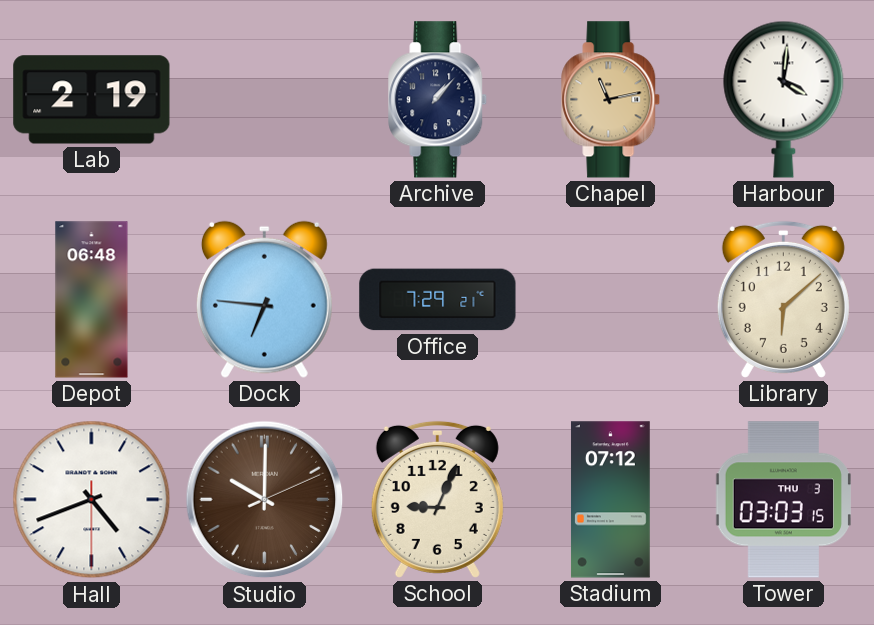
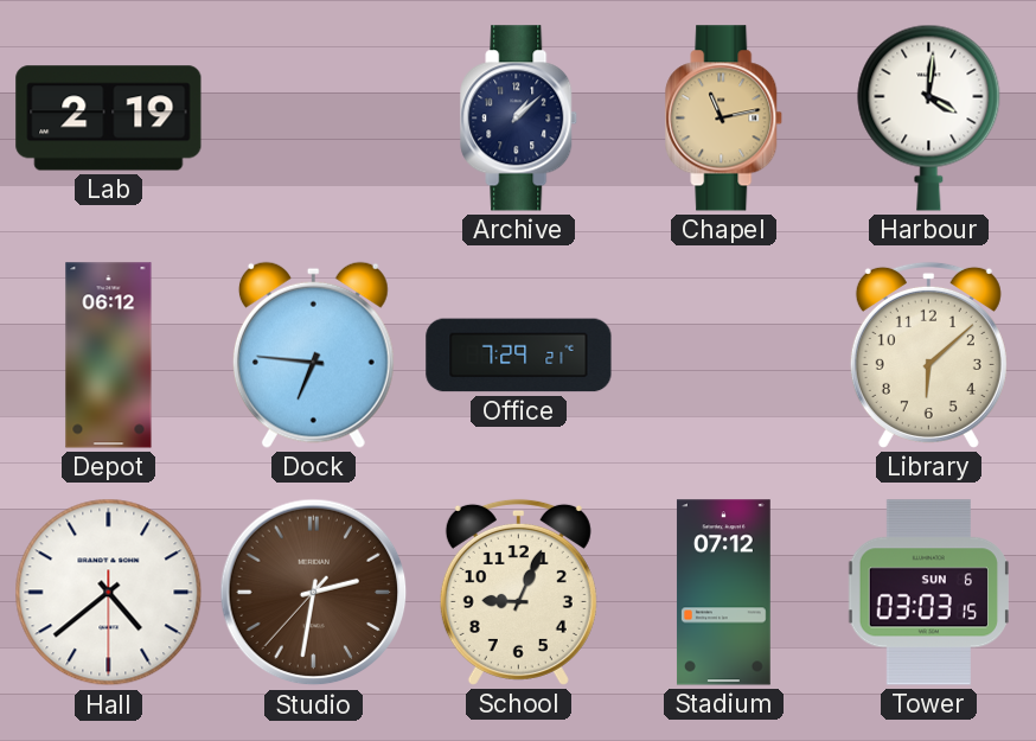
Archive: 1:07 -> 1:08
Depot: 06:48 -> 06:12
Hall: 4:41 -> 4:38
Studio: 10:00 -> 2:31
Tower date: THU 3 -> SUN 6
